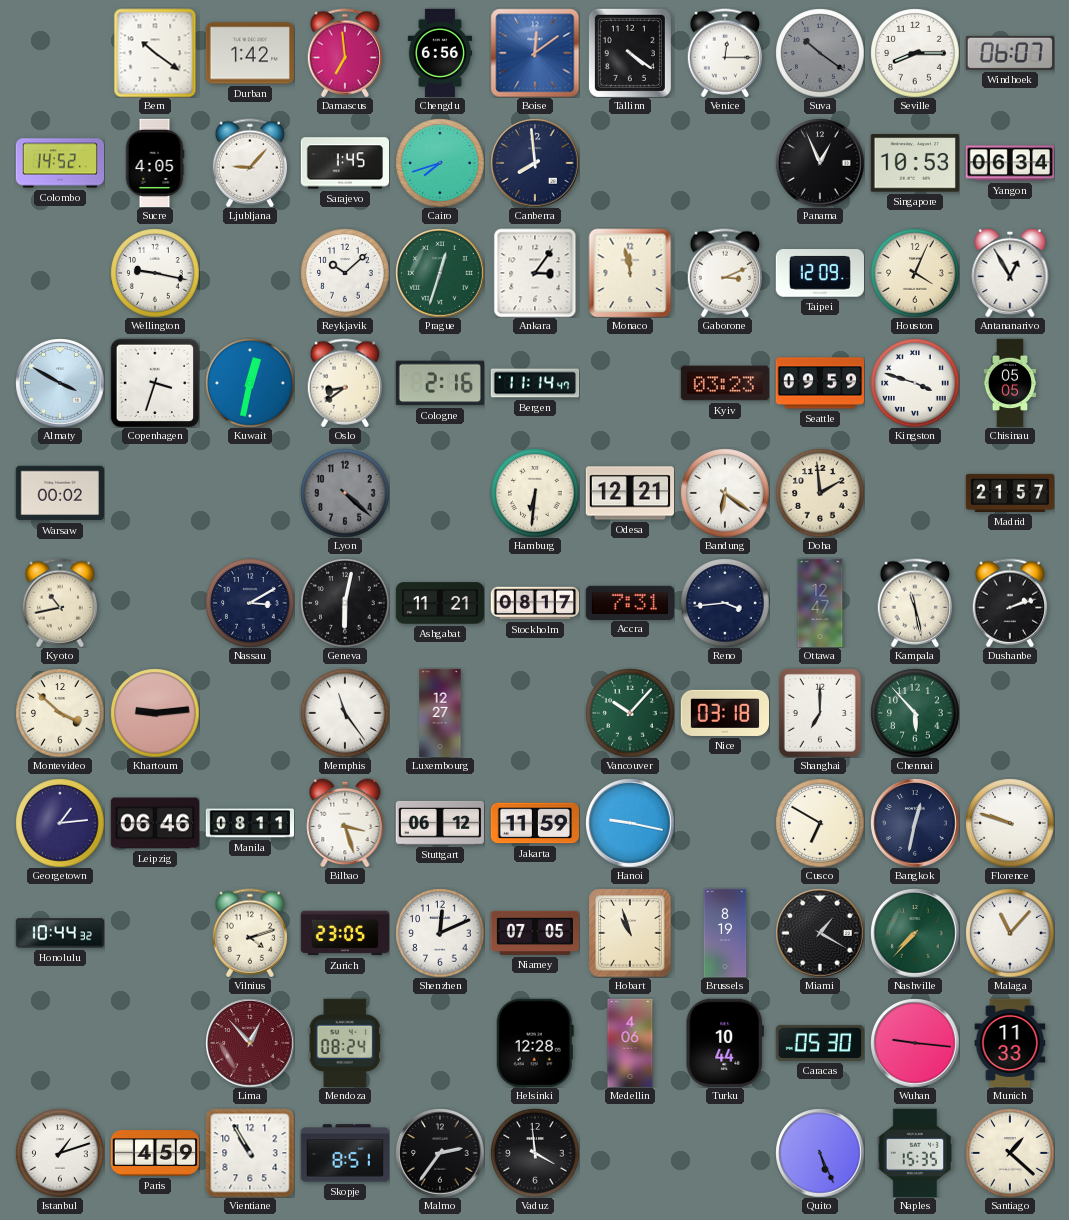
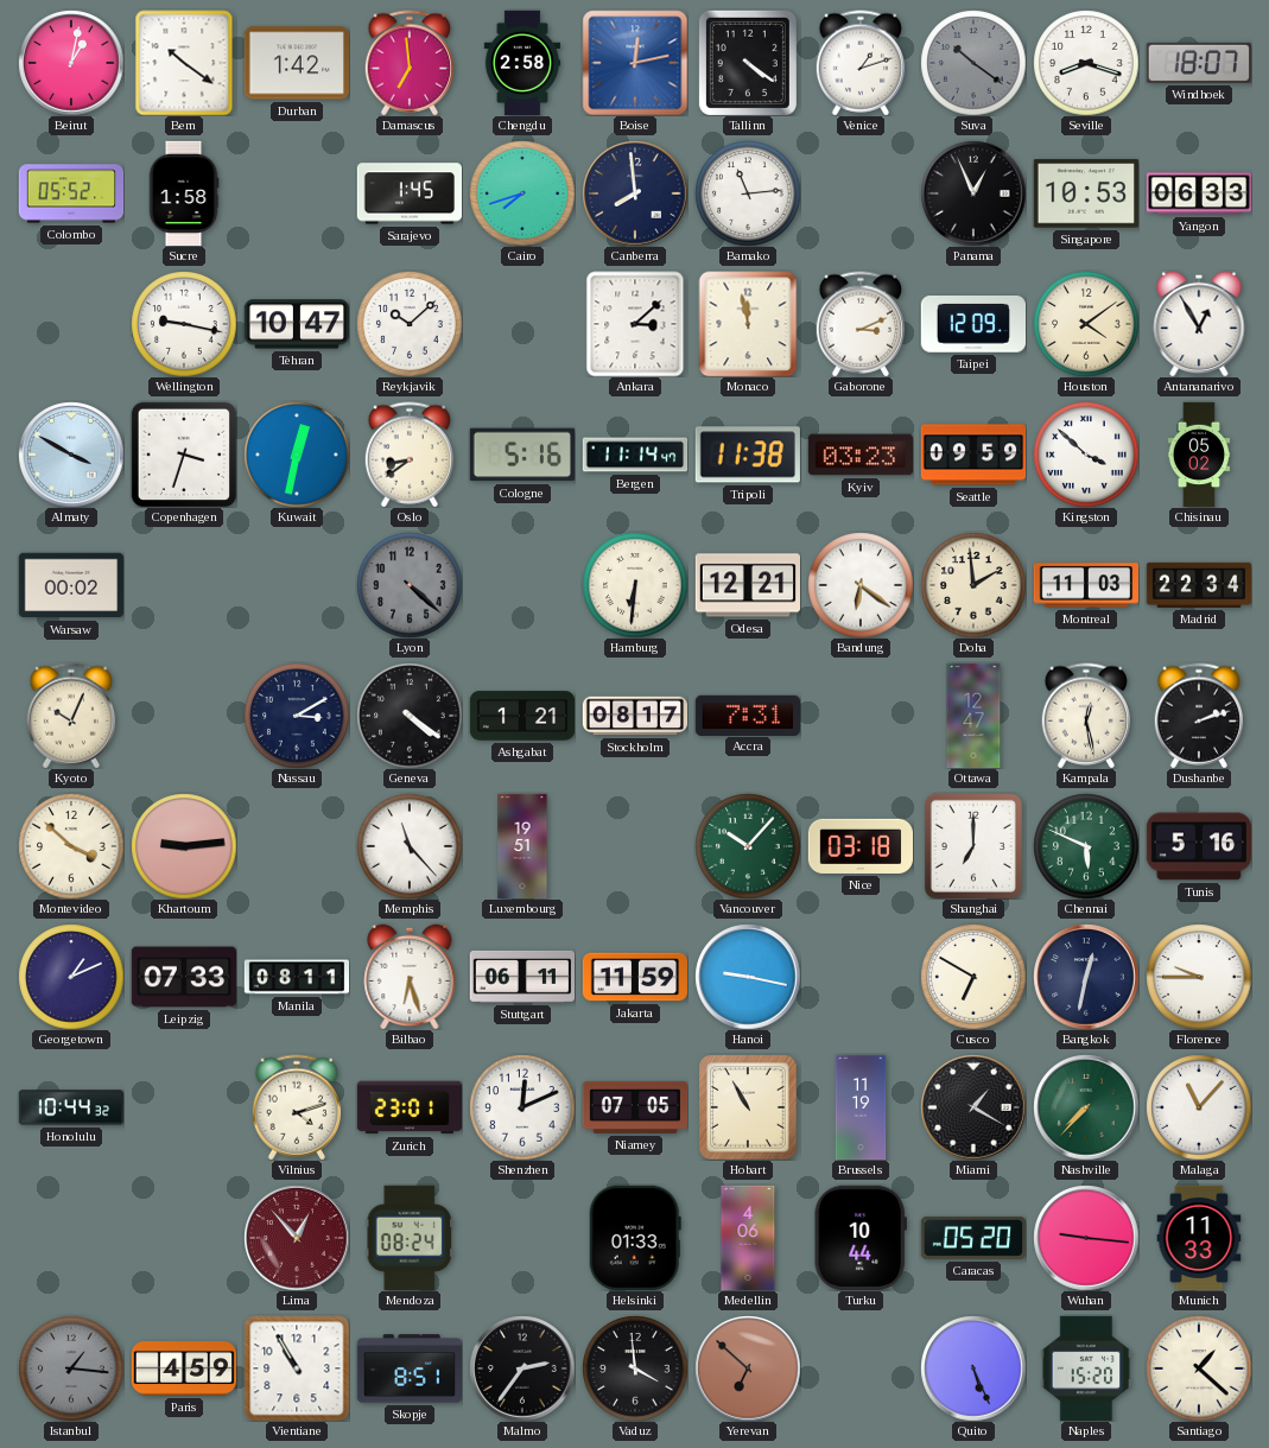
Beirut: none -> 1:02
Chengdu: 6:56 -> 2:58
Boise: 12:09 -> 12:13
Venice: 12:15 -> 1:12
Seville: 8:15 -> 8:18
Windhoek: 06:07 -> 18:07
Colombo: 14:52 -> 05:52
Sucre: 4:05 -> 1:58
Ljubljana: 9:07 -> none
Bamako: none -> 11:14
Yangon: 06:34 -> 06:33
Tehran: none -> 10:47
Prague: 12:33 -> none
Ankara: 3:06 -> 3:08
Houston: 4:04 -> 4:09
Cologne: 2:16 -> 5:16
Tripoli: none -> 11:38
Kingston: 3:48 -> 3:52
Chisinau: 05:05 -> 05:02
Montreal: none -> 11:03
Madrid: 21:57 -> 22:34
Kyoto: 10:43 -> 10:04
Geneva: 6:02 -> 4:21
Ashgabat: 11:21 -> 1:21
Reno: 3:44 -> none
Kampala: 11:28 -> 12:28
Memphis: 11:24 -> 11:23
Luxembourg: 12:27 -> 19:51
Chennai: 5:53 -> 5:49
Tunis: none -> 5:16
Georgetown: 1:14 -> 1:11
Leipzig: 06:46 -> 07:33
Bilbao: 3:27 -> 6:27
Stuttgart: 06:12 -> 06:11
Florence: 9:48 -> 9:45
Zurich: 23:05 -> 23:01
Hobart: 10:57 -> 10:55
Brussels: 8:19 -> 11:19
Helsinki: 12:28 -> 01:33
Caracas: 05:30 -> 05:20
Istanbul: 1:12 -> 1:16
Istanbul dial: white -> grey
Yerevan: none -> 6:52
Naples: 15:35 -> 15:20
